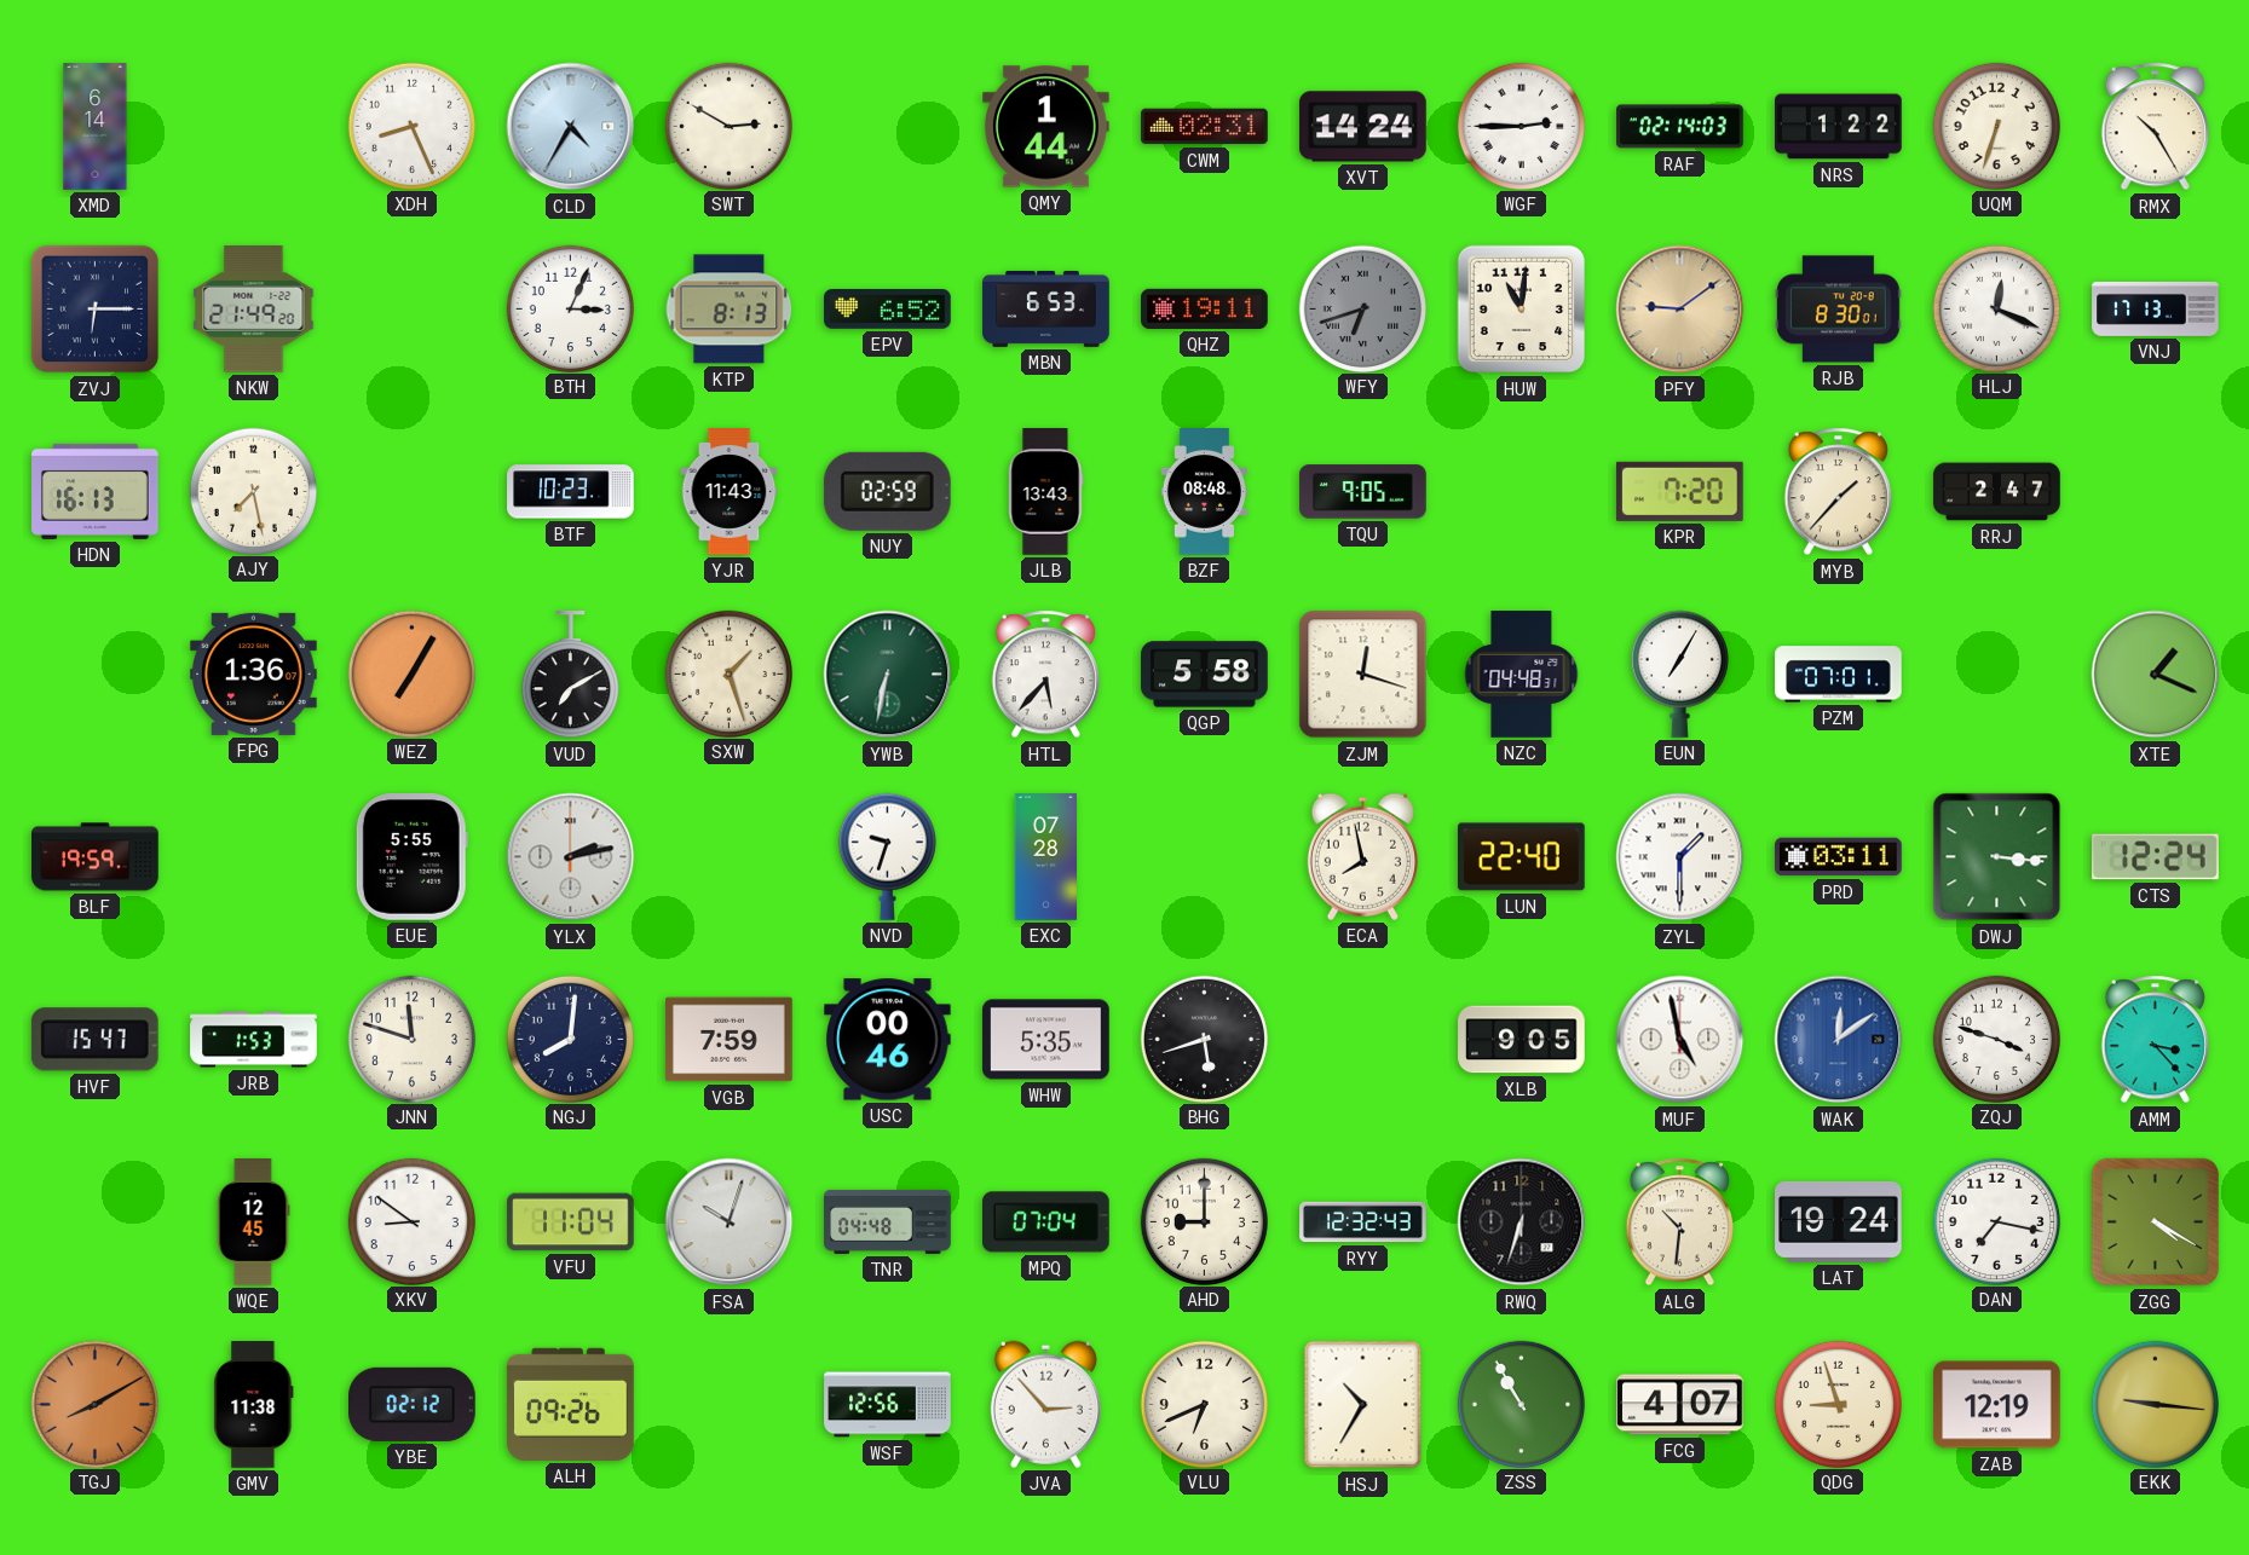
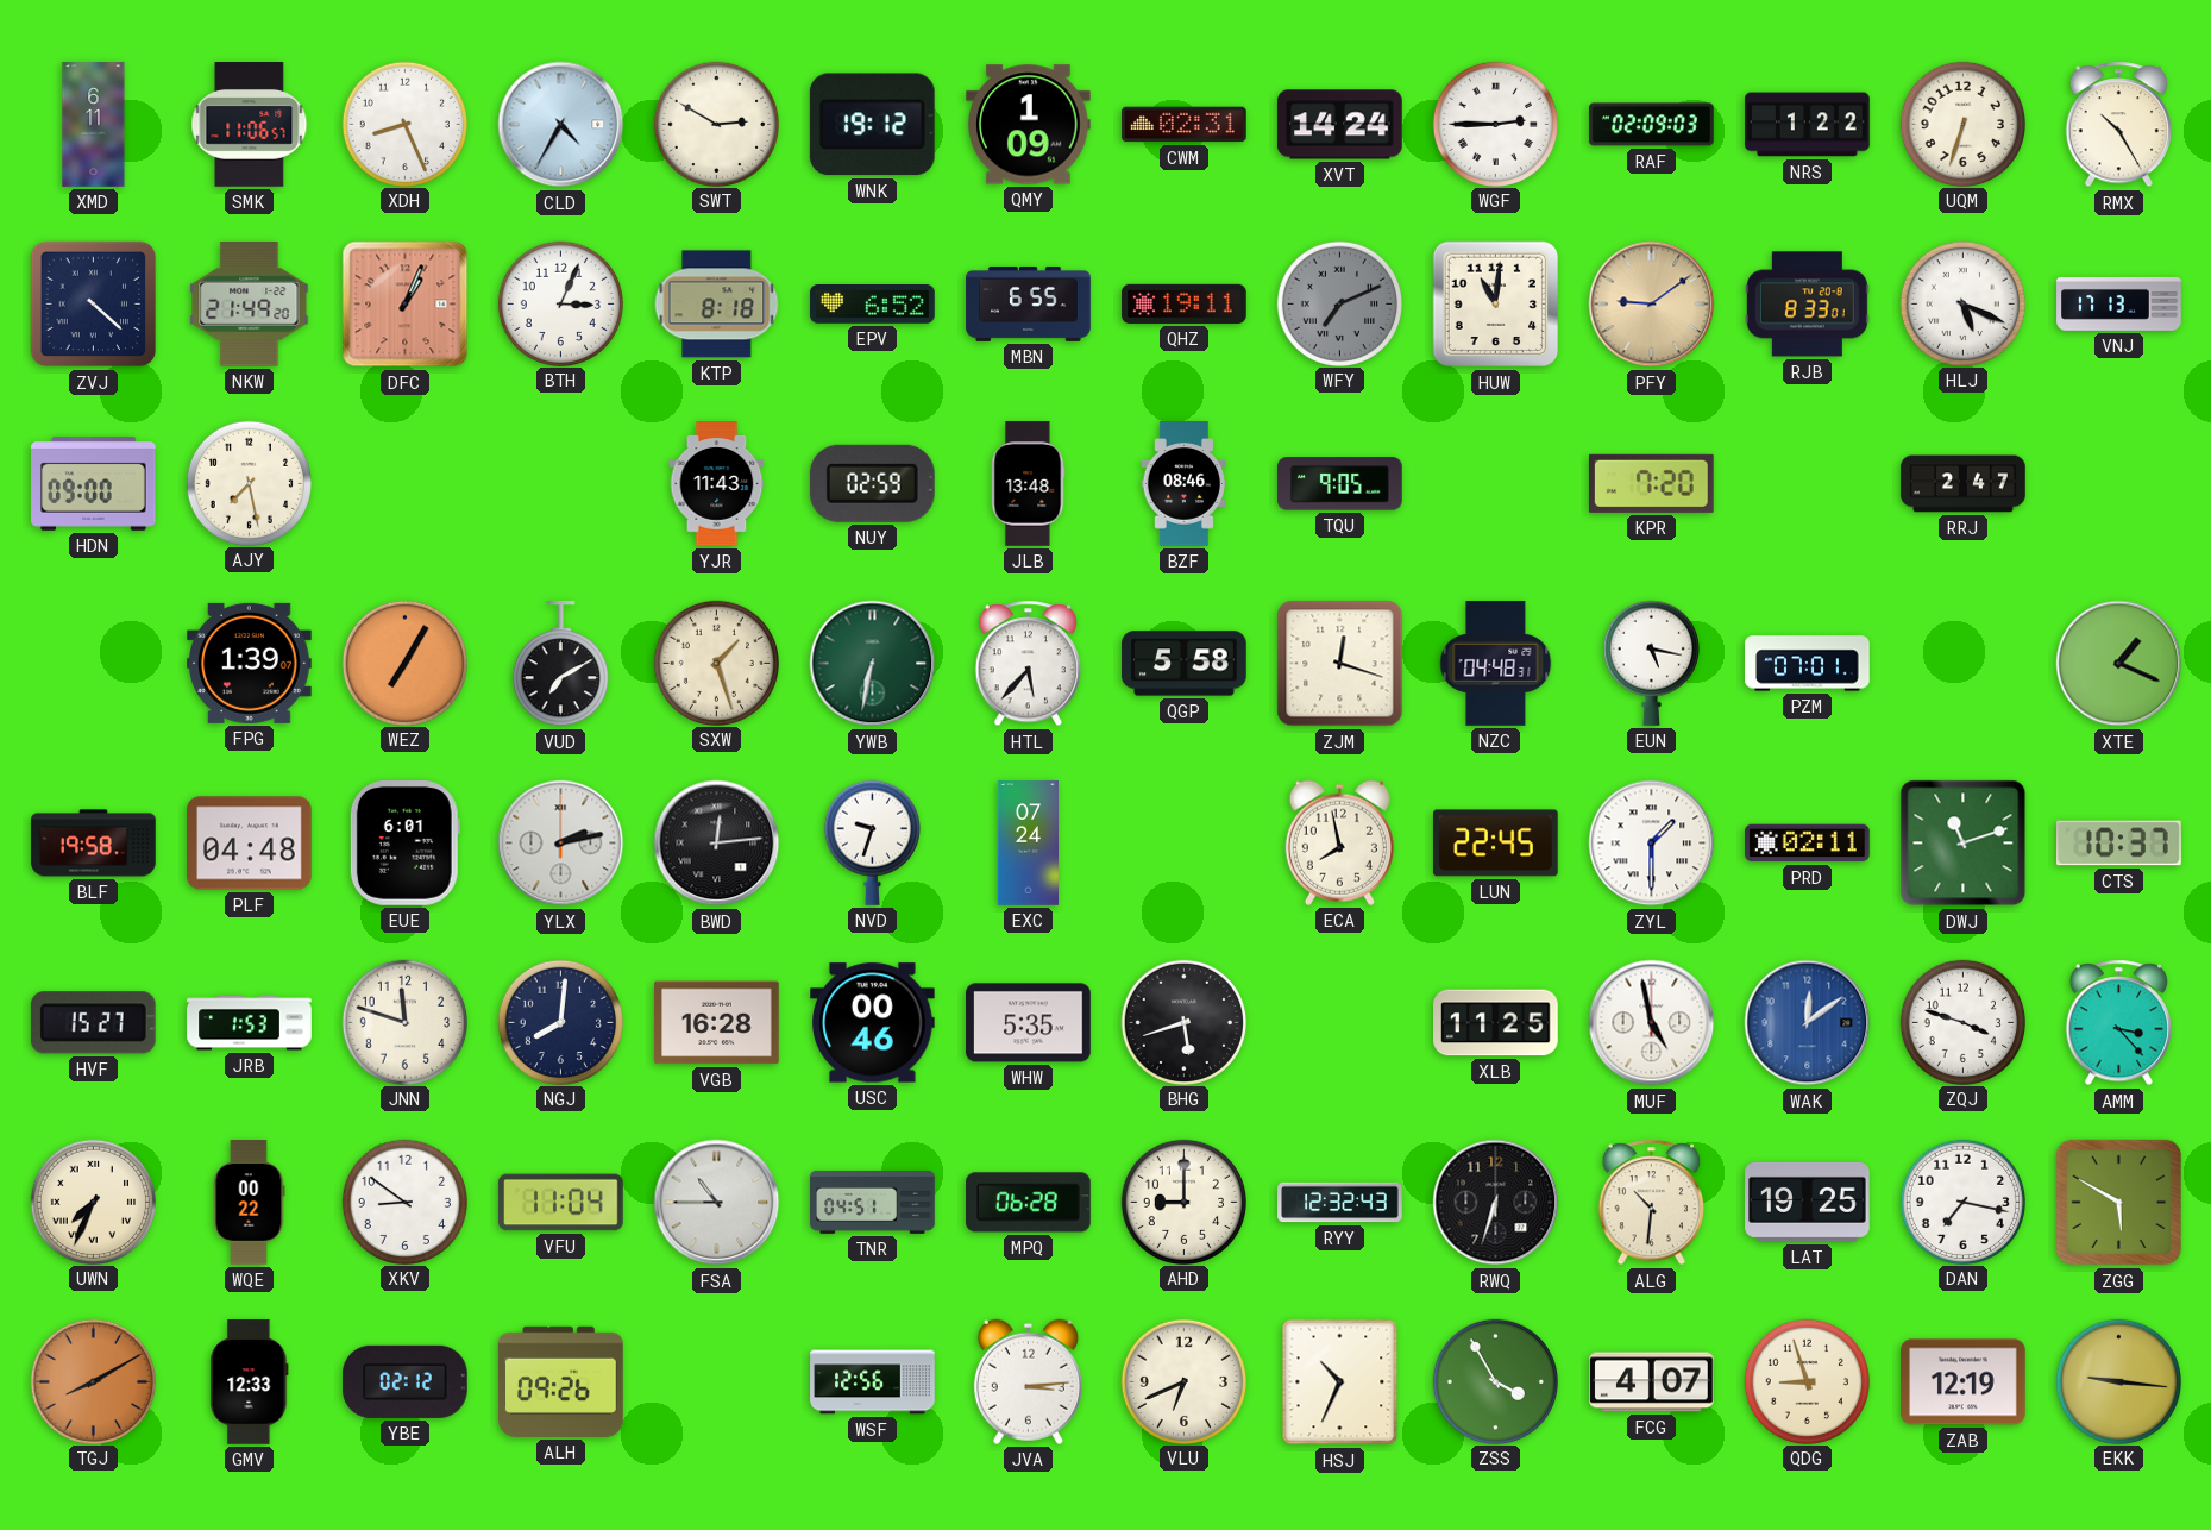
XMD: 6:14 -> 6:11
SMK: none -> 11:06
WNK: none -> 19:12
QMY: 1:44 -> 1:09
RAF: 02:14 -> 02:09
ZVJ: 6:15 -> 4:22
DFC: none -> 1:04
KTP: 8:13 -> 8:18
MBN: 6:53 -> 6:55
WFY: 6:42 -> 7:11
RJB: 8:30 -> 8:33
HLJ: 12:19 -> 5:19
HDN: 16:13 -> 09:00
BTF: 10:23 -> none
JLB: 13:43 -> 13:48
BZF: 08:48 -> 08:46
MYB: 1:37 -> none
FPG: 1:36 -> 1:39
EUN: 7:05 -> 5:17
BLF: 19:59 -> 19:58
PLF: none -> 04:48
EUE: 5:55 -> 6:01
BWD: none -> 12:14
EXC: 07:28 -> 07:24
LUN: 22:40 -> 22:45
PRD: 03:11 -> 02:11
DWJ: 3:16 -> 11:12
CTS: 12:24 -> 10:37
HVF: 15:47 -> 15:27
VGB: 7:59 -> 16:28
XLB: 9:05 -> 11:25
UWN: none -> 7:34
WQE: 12:45 -> 00:22
FSA: 10:03 -> 10:45
TNR: 04:48 -> 04:51
MPQ: 07:04 -> 06:28
LAT: 19:24 -> 19:25
ZGG: 4:20 -> 5:50
GMV: 11:38 -> 12:33
JVA: 2:53 -> 3:14
HSJ: 10:35 -> 10:34
ZSS: 10:55 -> 3:55
